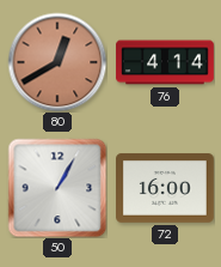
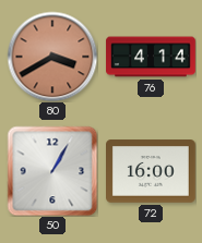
80: 12:40 -> 3:40
